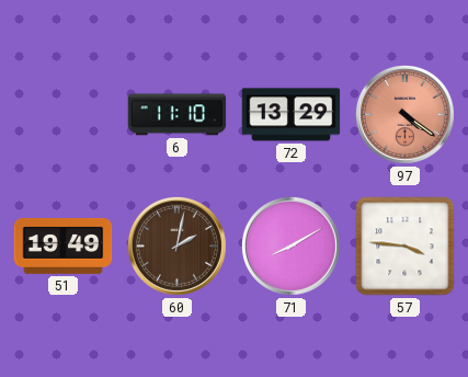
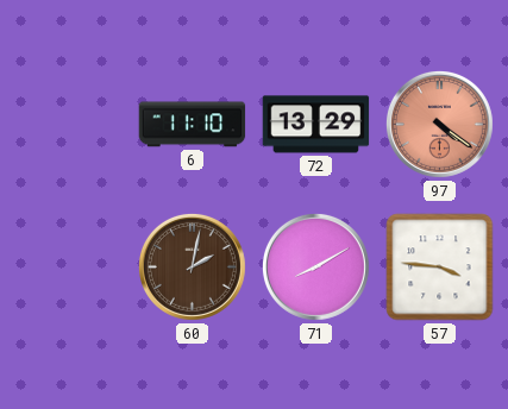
51: 19:49 -> none
